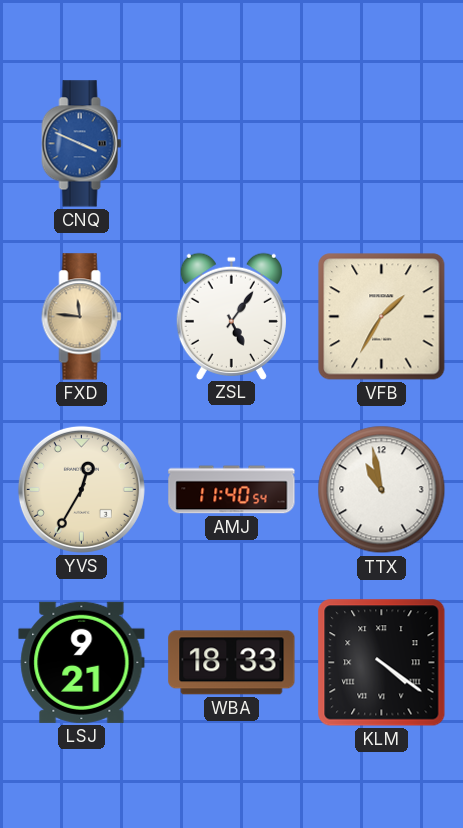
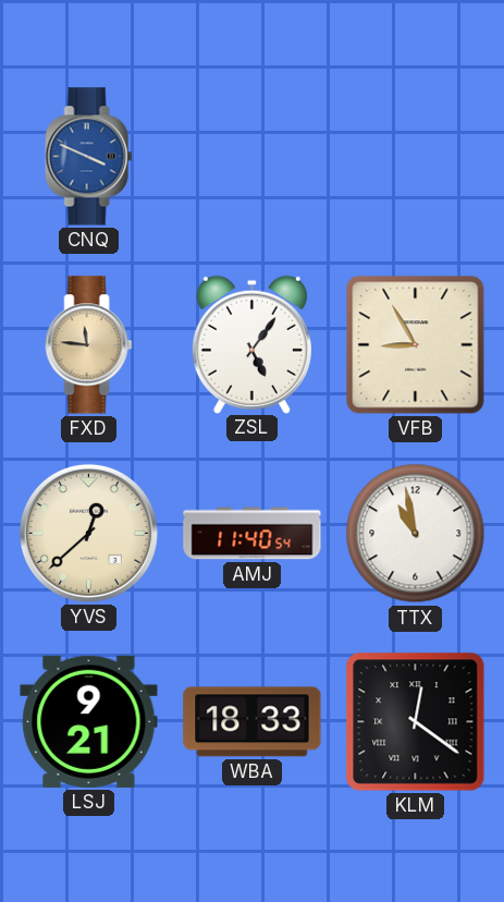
VFB: 1:35 -> 8:55
YVS: 12:35 -> 12:38
KLM: 4:21 -> 12:21
